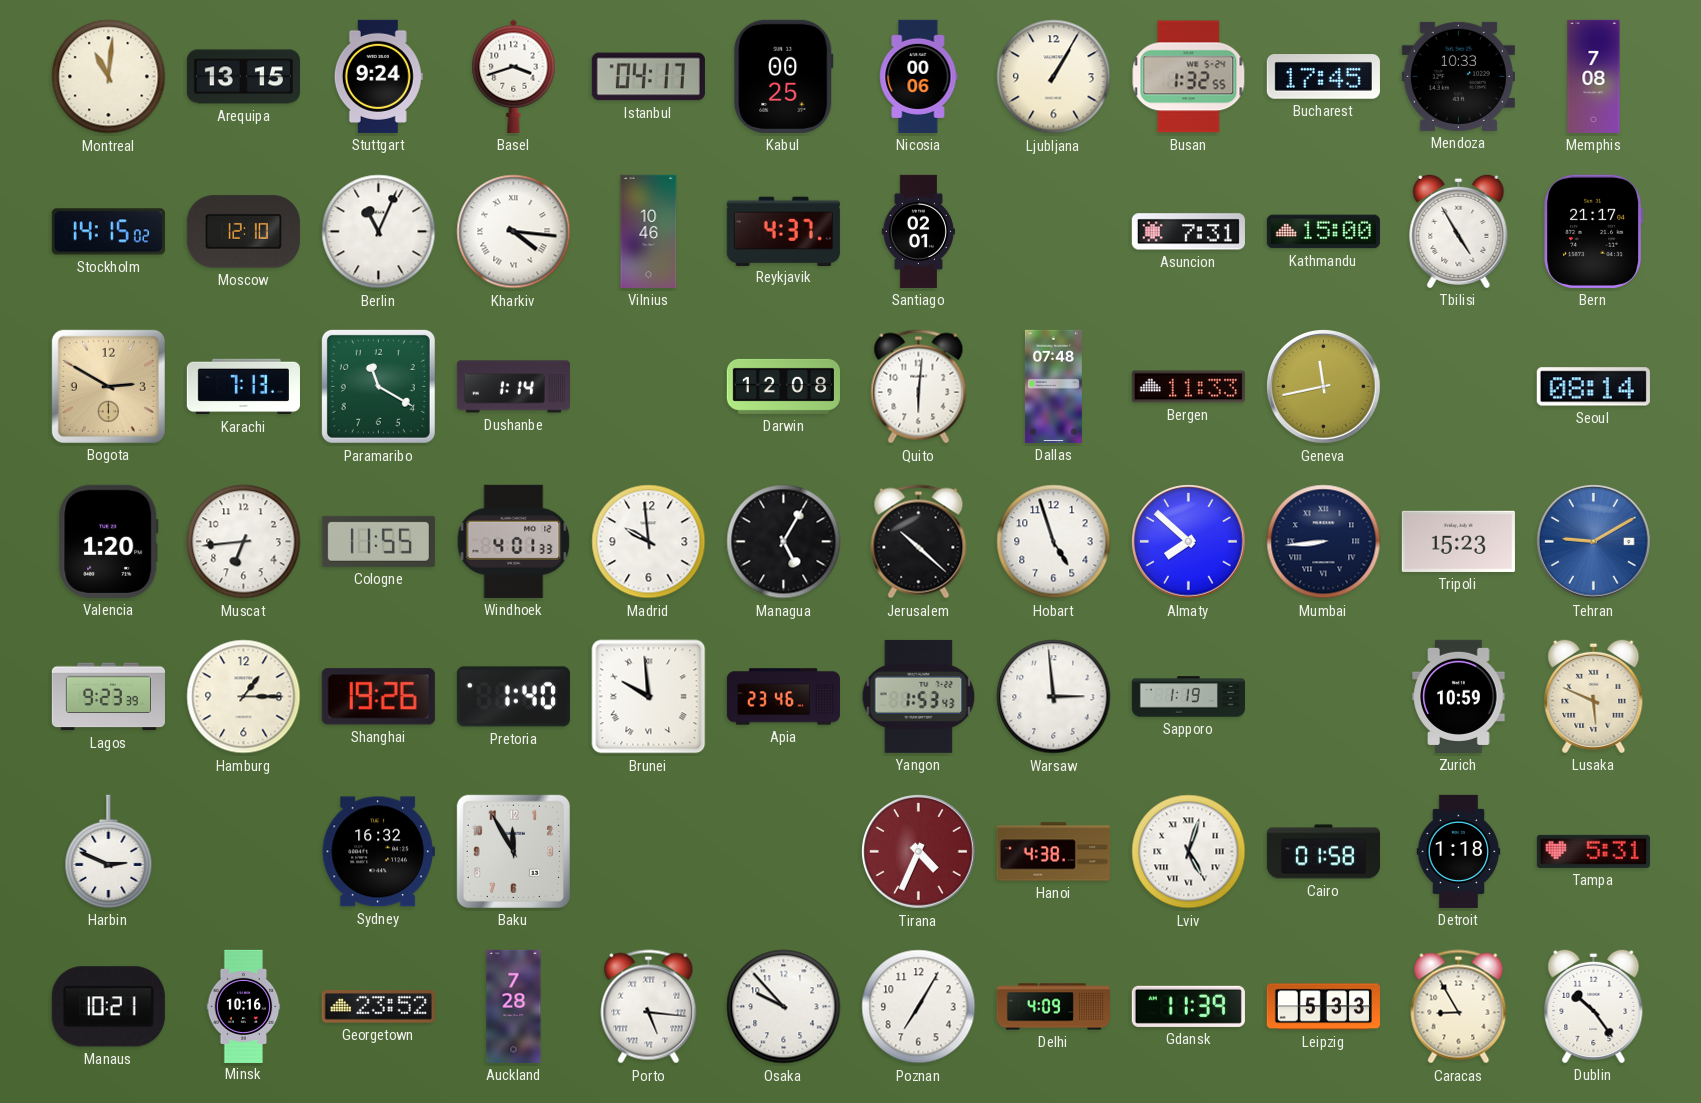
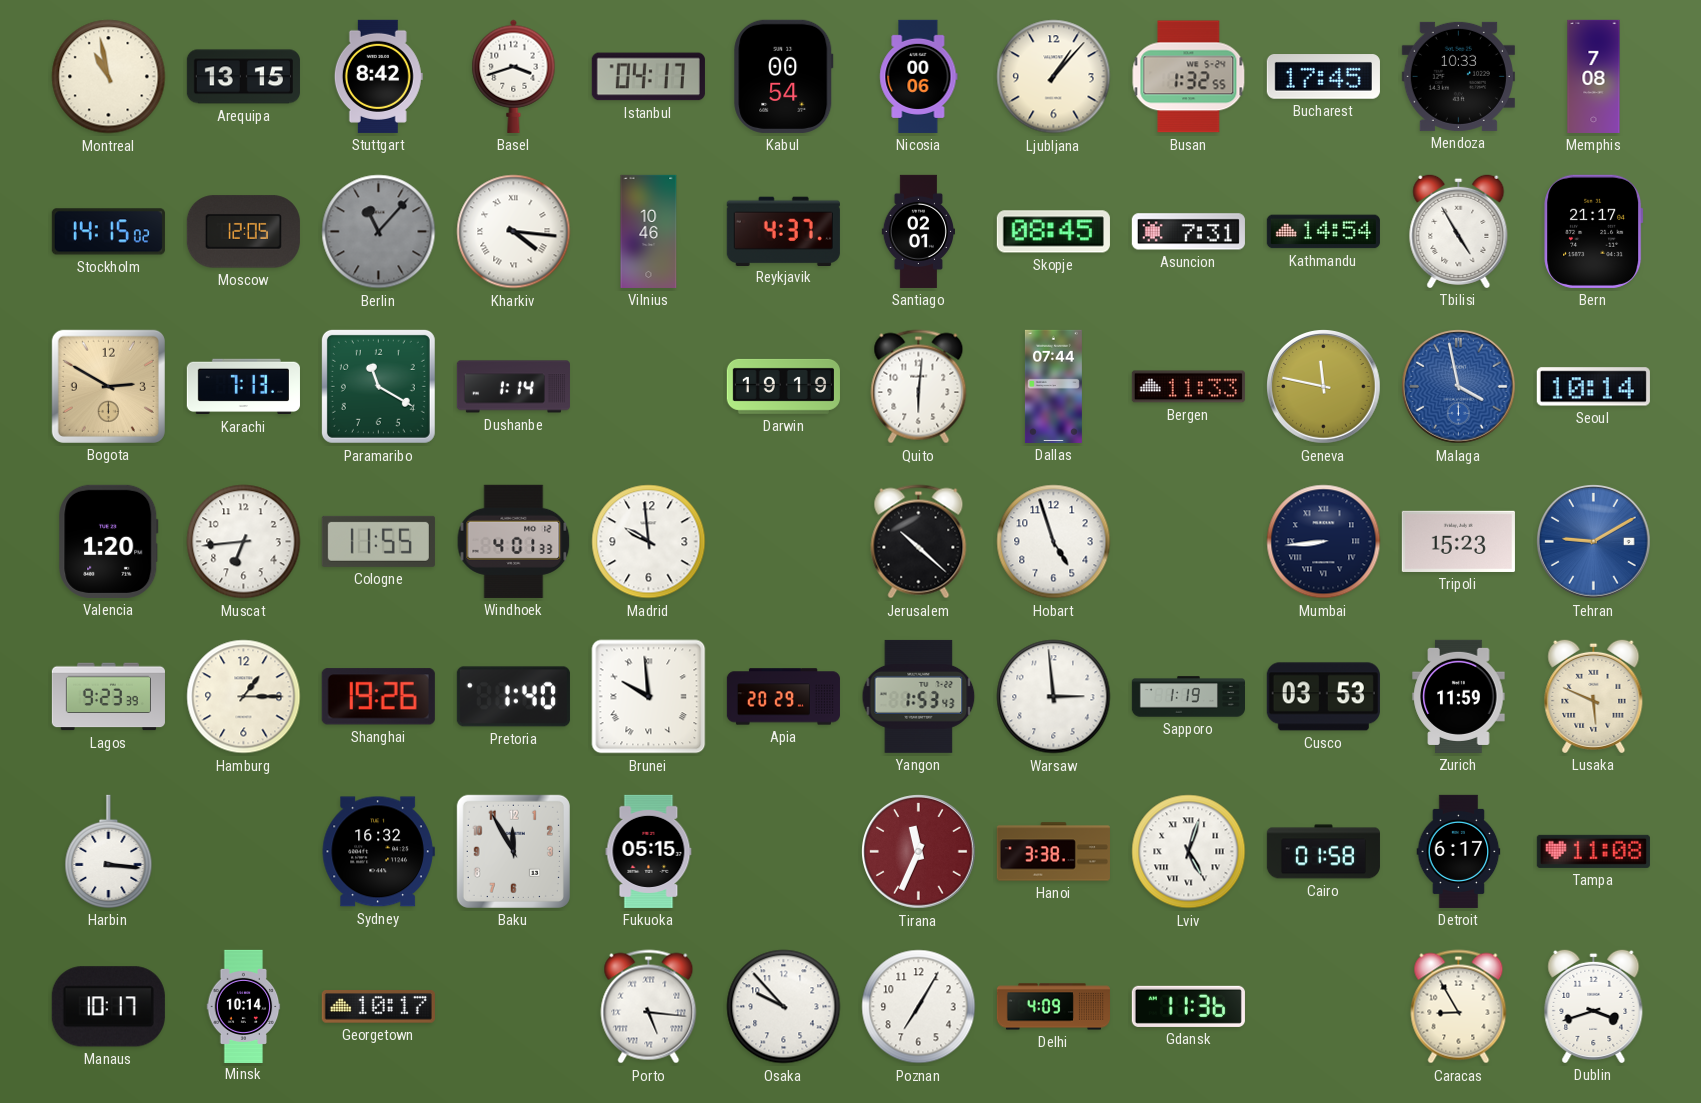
Montreal: 11:01 -> 10:58
Stuttgart: 9:24 -> 8:42
Kabul: 00:25 -> 00:54
Ljubljana: 1:05 -> 1:07
Moscow: 12:10 -> 12:05
Berlin: 11:04 -> 11:07
Berlin dial: white -> grey
Skopje: none -> 08:45
Kathmandu: 15:00 -> 14:54
Darwin: 12:08 -> 19:19
Dallas: 07:48 -> 07:44
Geneva: 11:43 -> 11:47
Malaga: none -> 3:58
Seoul: 08:14 -> 10:14
Managua: 5:05 -> none
Almaty: 7:52 -> none
Apia: 23:46 -> 20:29
Cusco: none -> 03:53
Zurich: 10:59 -> 11:59
Harbin: 2:49 -> 3:16
Fukuoka: none -> 05:15
Tirana: 4:34 -> 11:34
Hanoi: 4:38 -> 3:38
Detroit: 1:18 -> 6:17
Tampa: 5:31 -> 11:08
Manaus: 10:21 -> 10:17
Minsk: 10:16 -> 10:14
Georgetown: 23:52 -> 10:17
Auckland: 7:28 -> none
Gdansk: 11:39 -> 11:36
Leipzig: 5:33 -> none
Dublin: 10:24 -> 3:42
